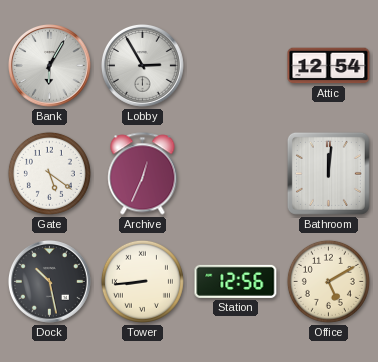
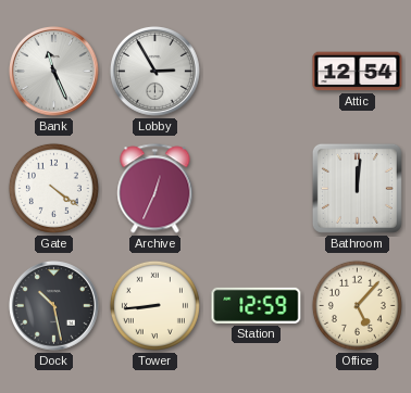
Bank: 6:05 -> 11:26
Gate: 5:21 -> 4:21
Station: 12:56 -> 12:59
Office: 5:10 -> 5:07
